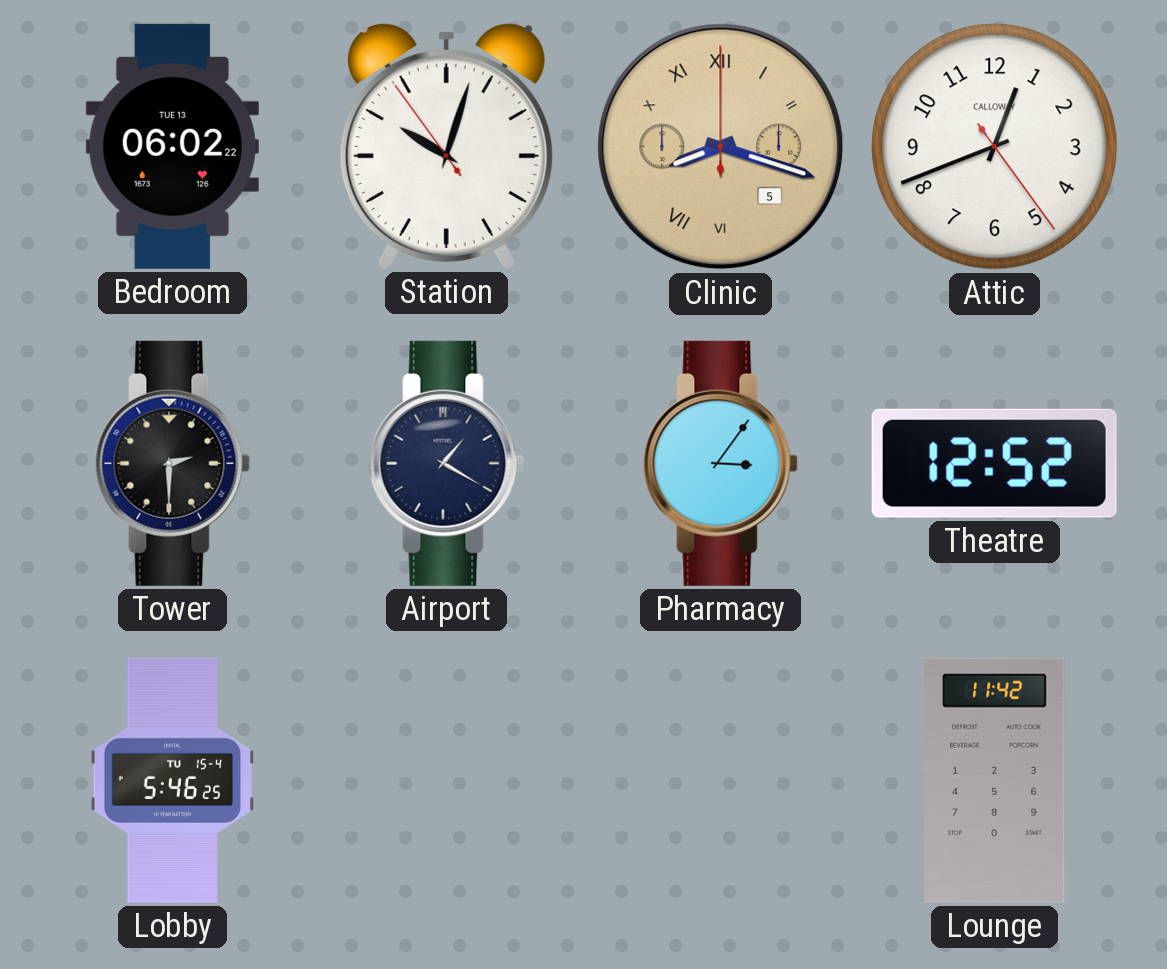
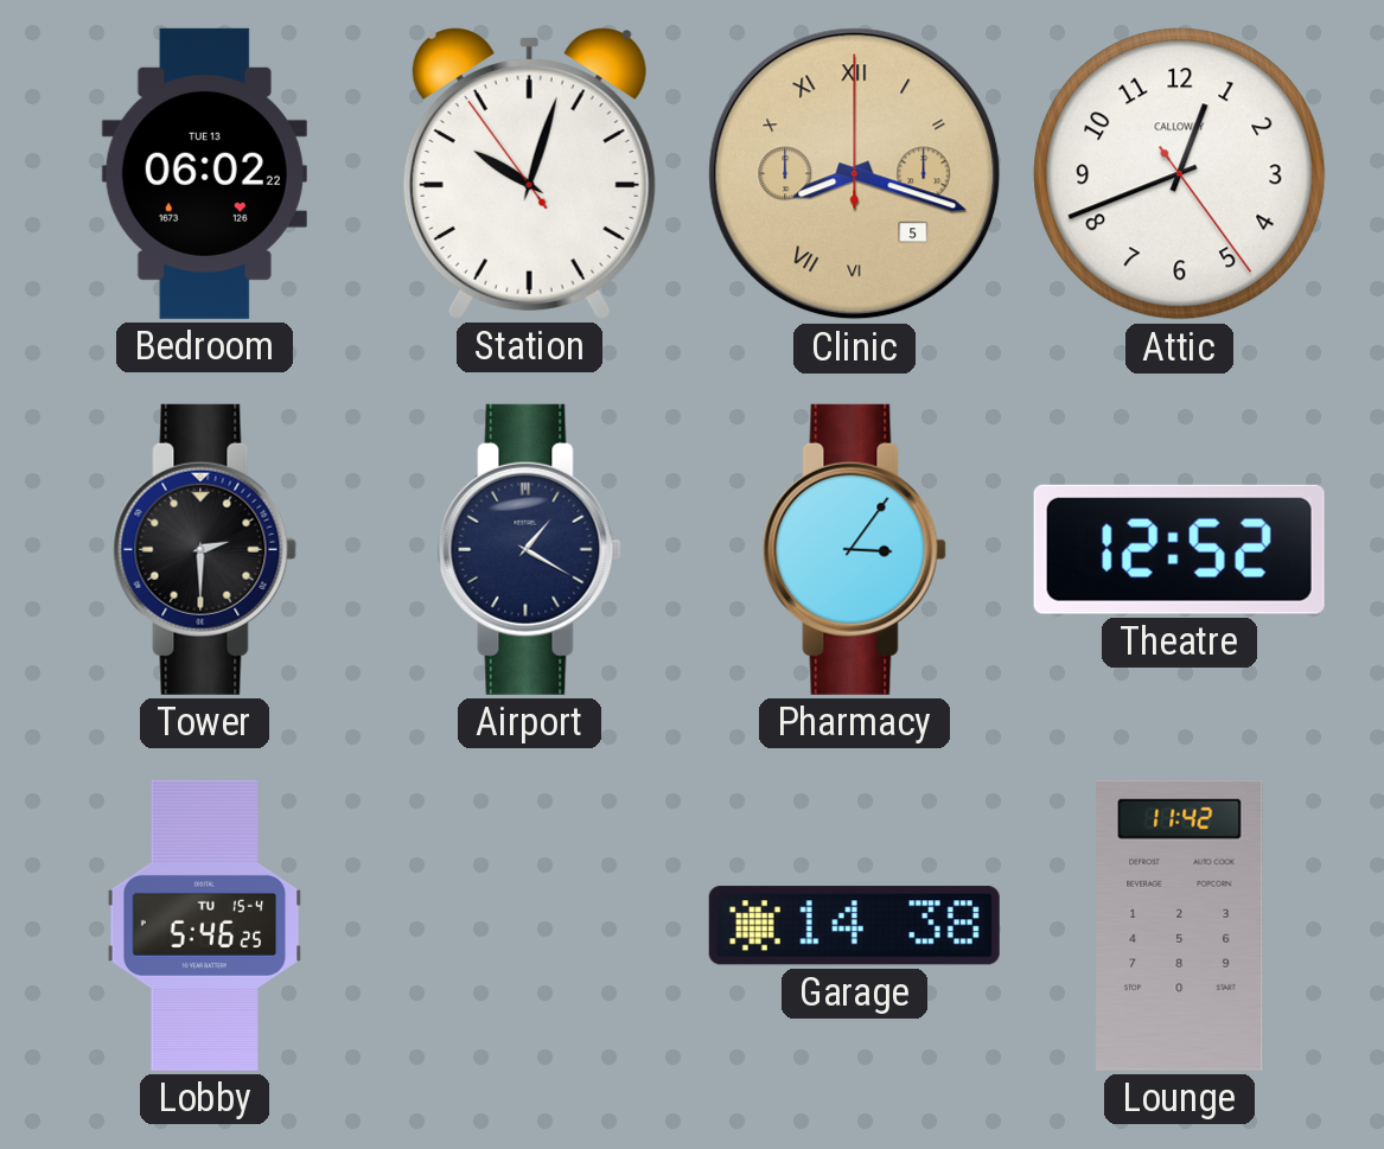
Garage: none -> 14:38
